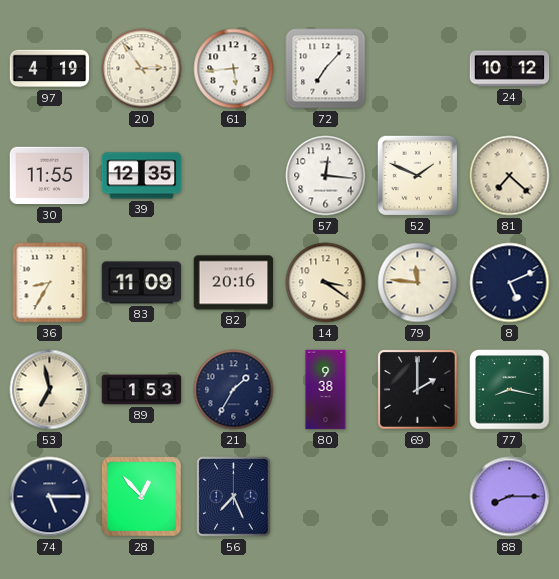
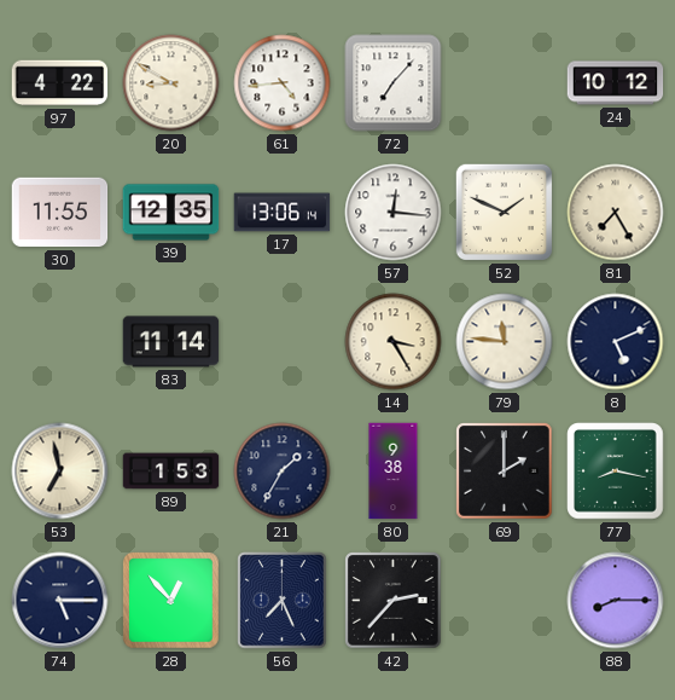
97: 4:19 -> 4:22
20: 2:54 -> 8:50
61: 5:44 -> 4:44
17: none -> 13:06
81: 7:22 -> 7:25
36: 8:35 -> none
83: 11:09 -> 11:14
82: 20:16 -> none
14: 3:21 -> 3:25
42: none -> 2:37
